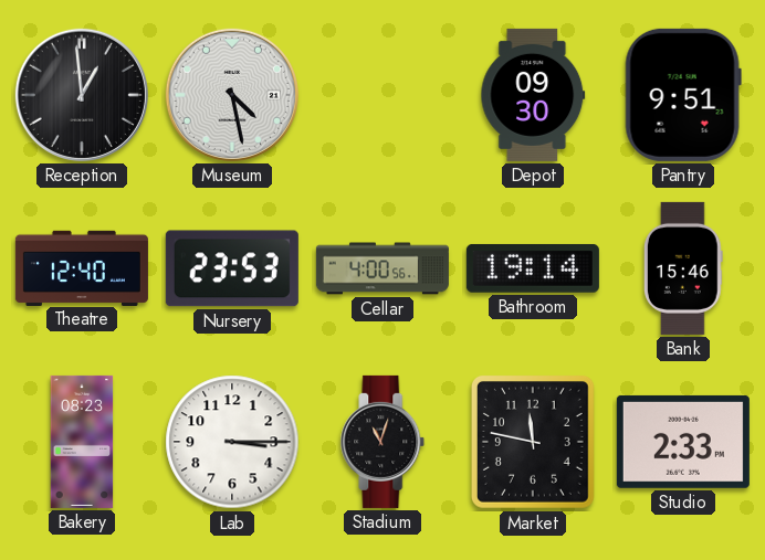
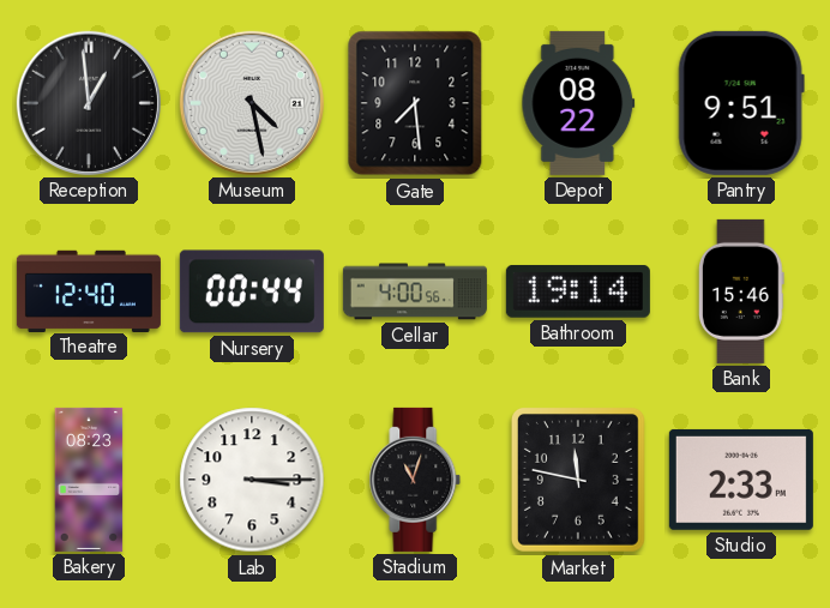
Gate: none -> 7:29
Depot: 09:30 -> 08:22
Nursery: 23:53 -> 00:44
